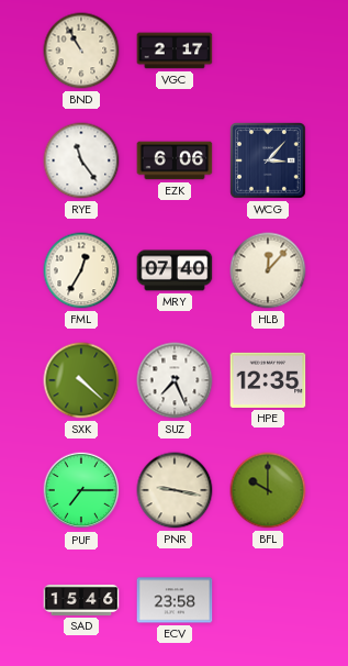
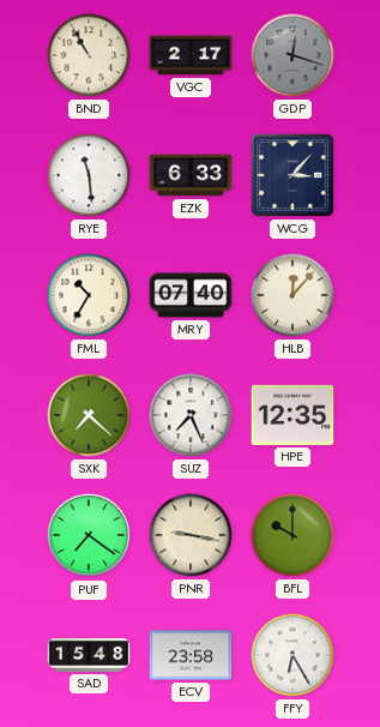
GDP: none -> 12:18
RYE: 11:24 -> 11:29
EZK: 6:06 -> 6:33
FML: 12:35 -> 10:35
SXK: 4:22 -> 7:22
PUF: 7:15 -> 7:21
SAD: 15:46 -> 15:48
FFY: none -> 6:25
